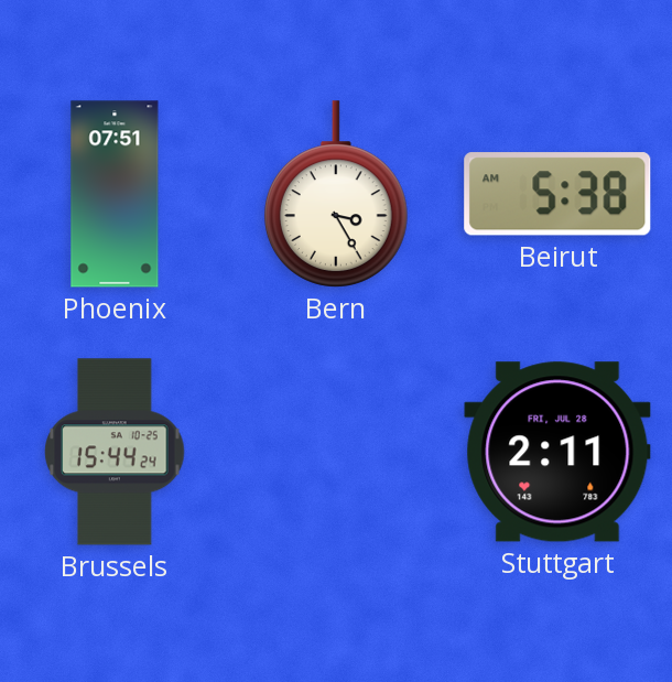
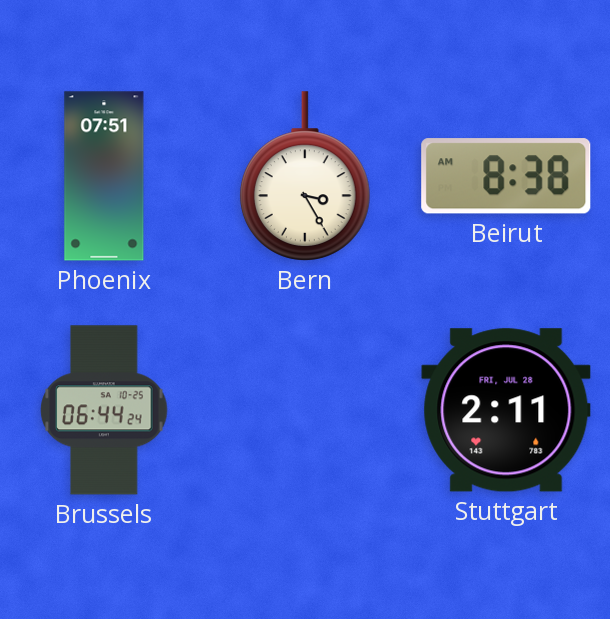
Beirut: 5:38 -> 8:38
Brussels: 15:44 -> 06:44
